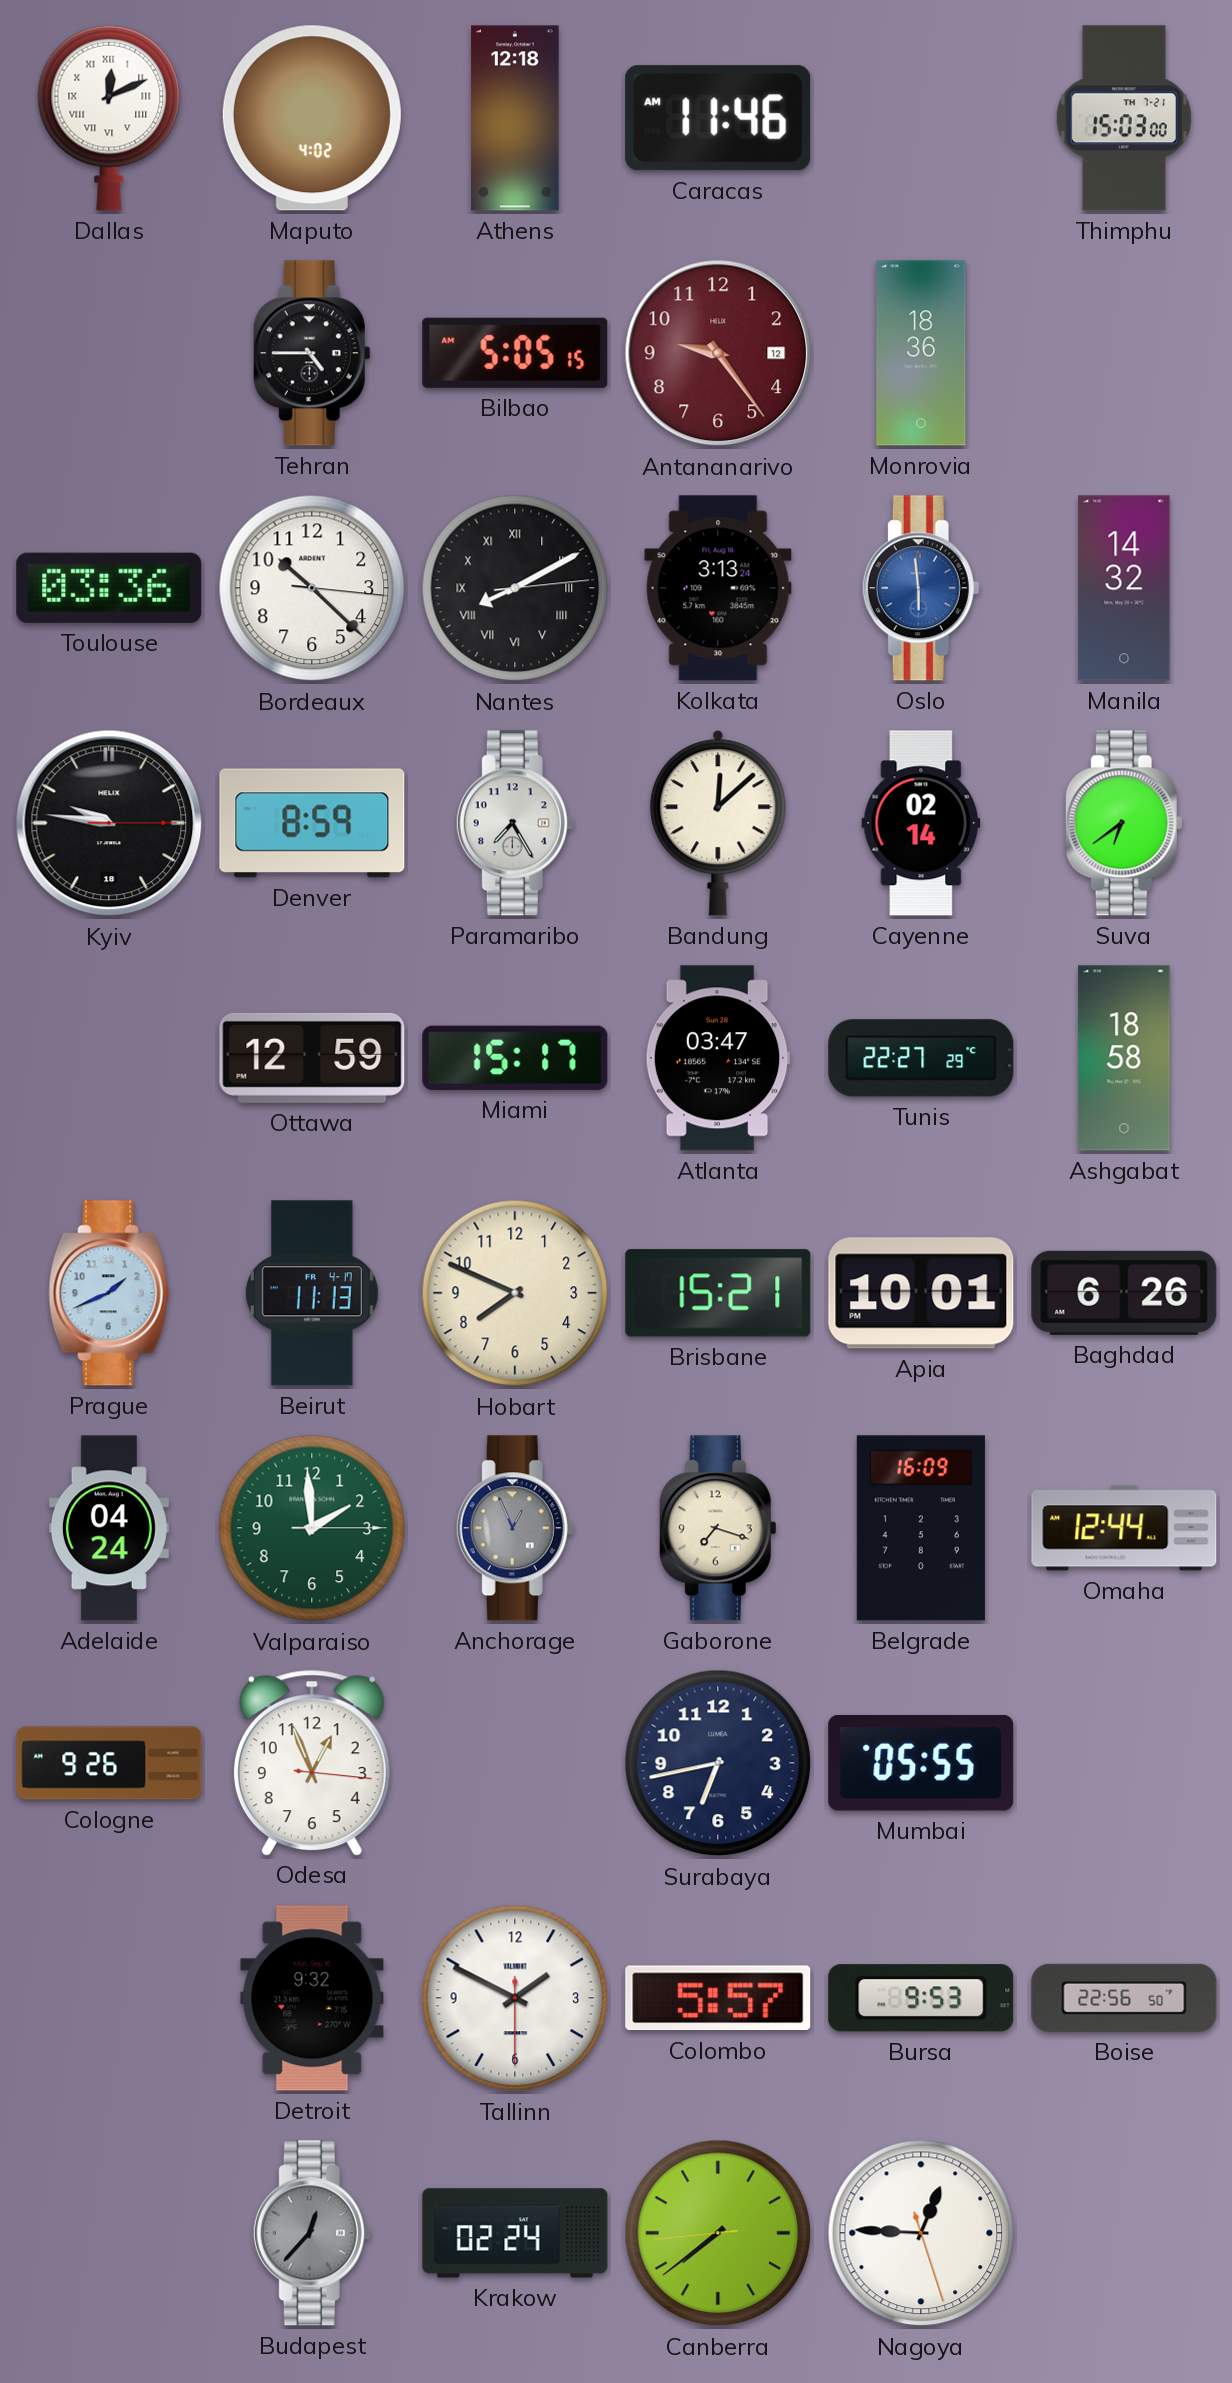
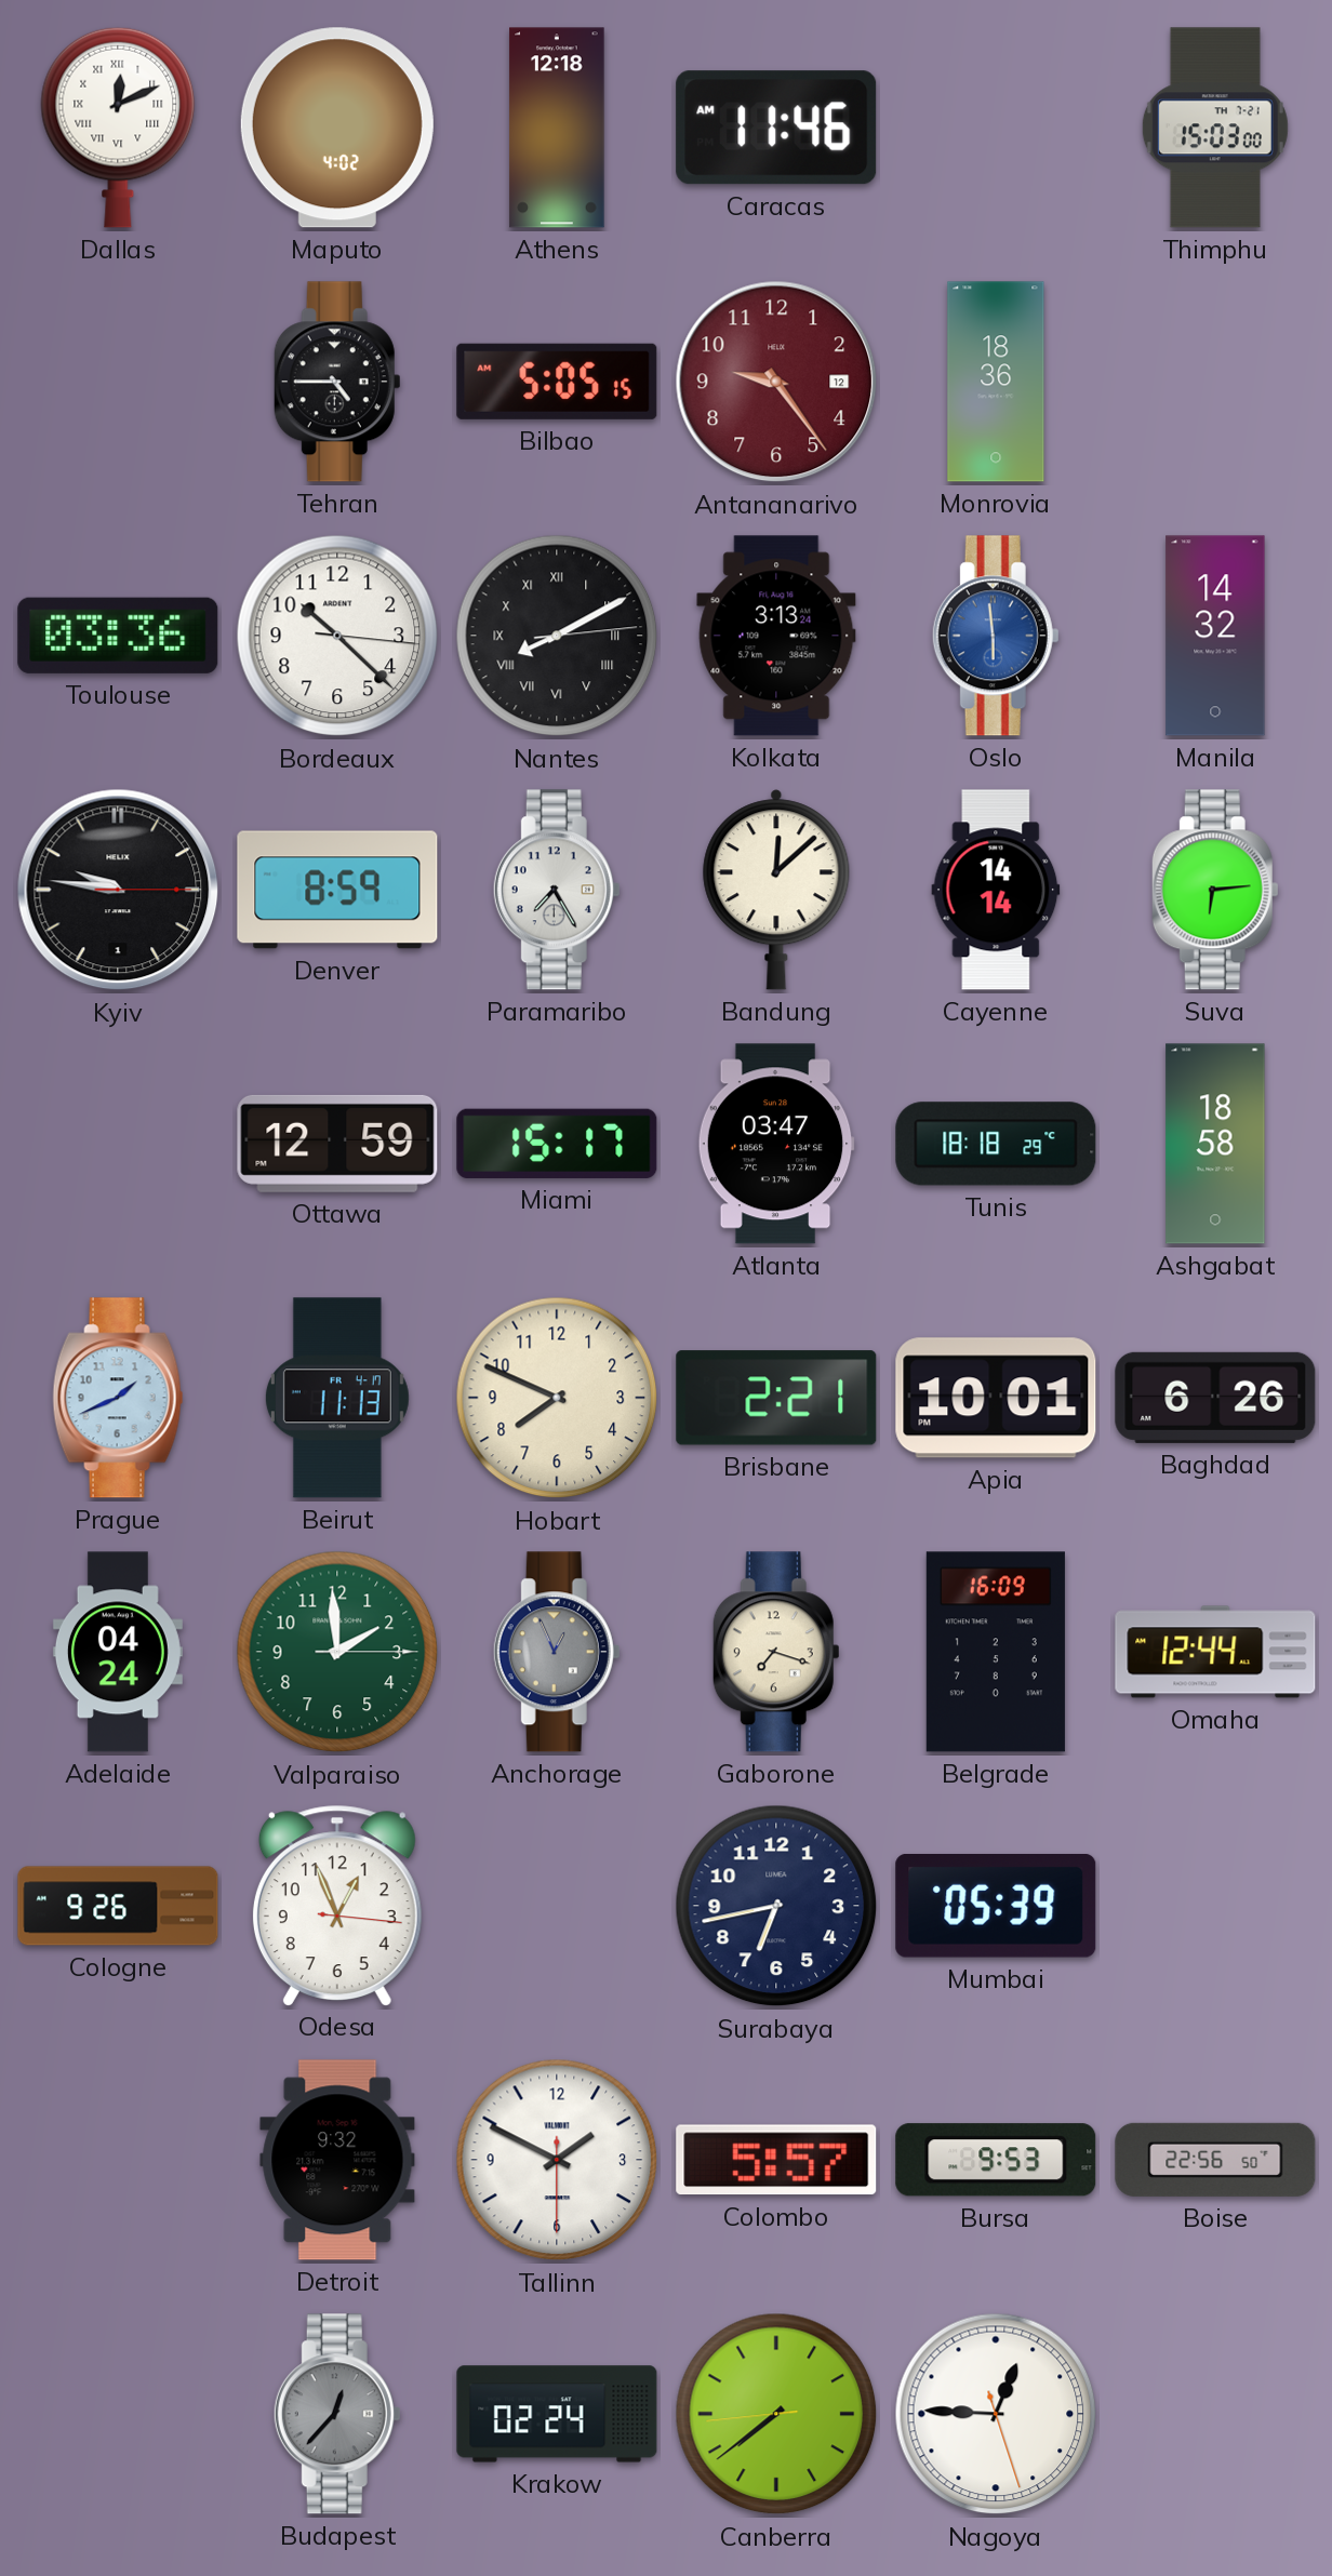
Kyiv date: 18 -> 1
Cayenne: 02:14 -> 14:14
Suva: 6:39 -> 6:14
Tunis: 22:27 -> 18:18
Brisbane: 15:21 -> 2:21
Mumbai: 05:55 -> 05:39
